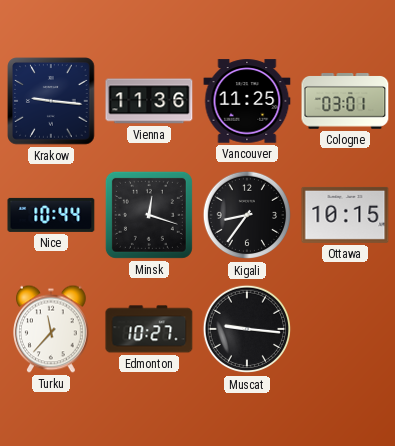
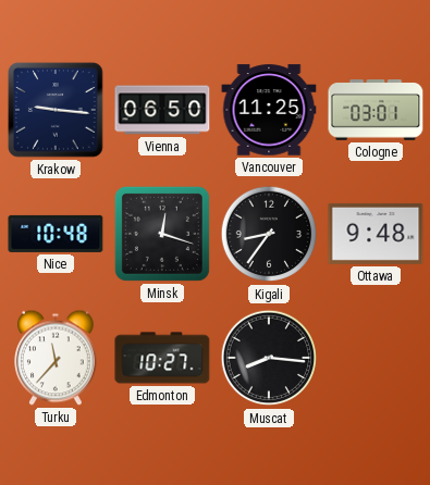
Vienna: 11:36 -> 06:50
Nice: 10:44 -> 10:48
Ottawa: 10:15 -> 9:48
Muscat: 9:16 -> 8:16
